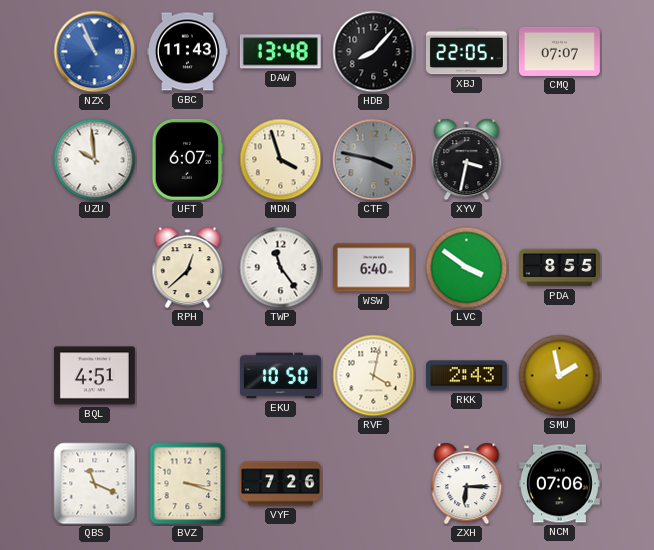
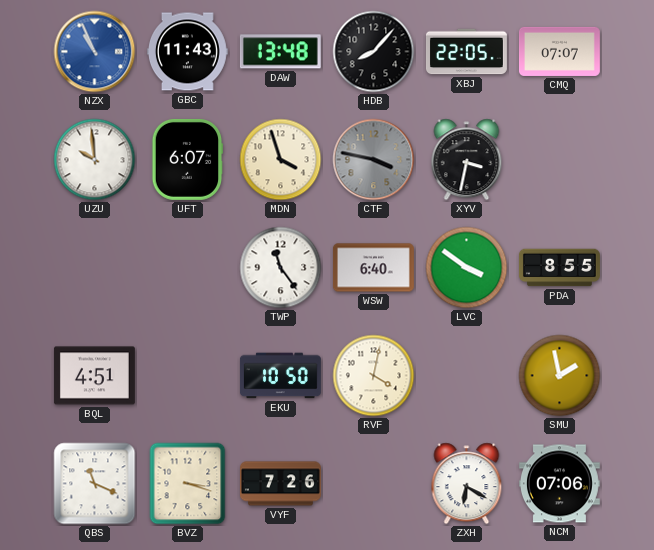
RPH: 12:38 -> none
RKK: 2:43 -> none
ZXH: 6:15 -> 6:20
